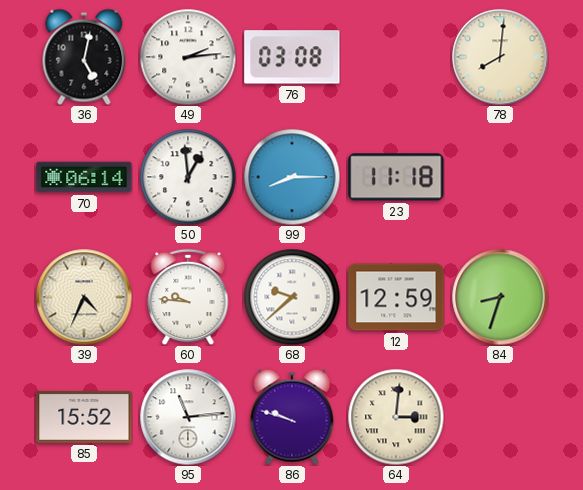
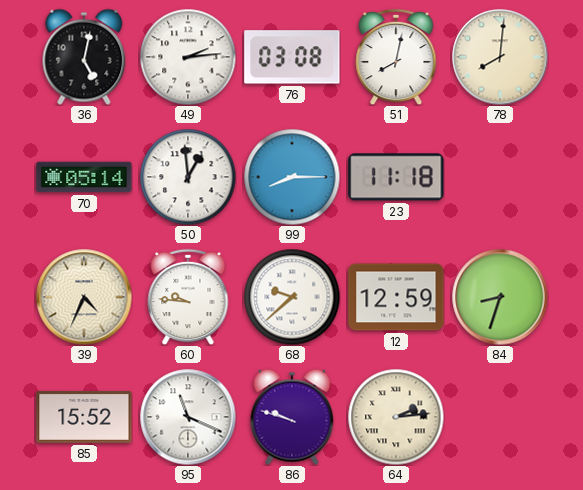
51: none -> 8:02
70: 06:14 -> 05:14
95: 11:14 -> 11:19
64: 3:01 -> 2:14
